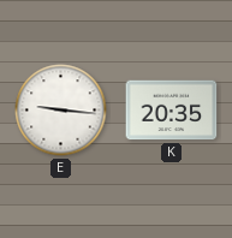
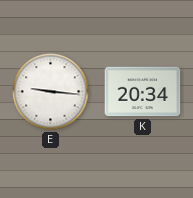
K: 20:35 -> 20:34
